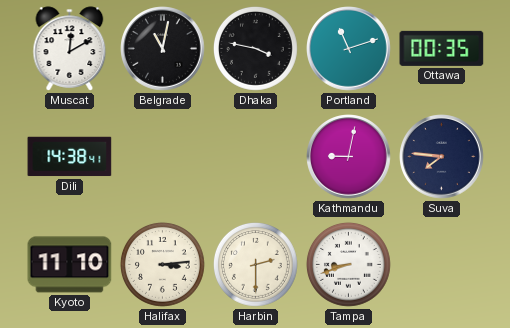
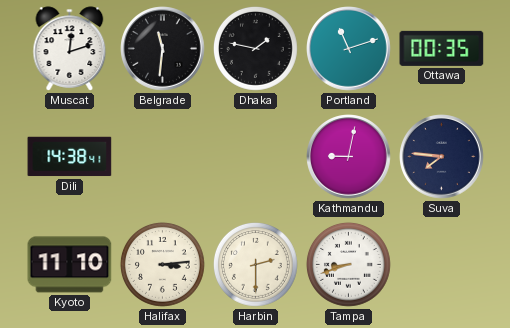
Muscat: 12:10 -> 12:12
Belgrade: 11:02 -> 11:31
Dhaka: 3:47 -> 1:47
